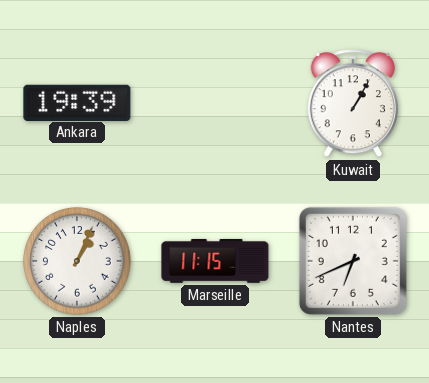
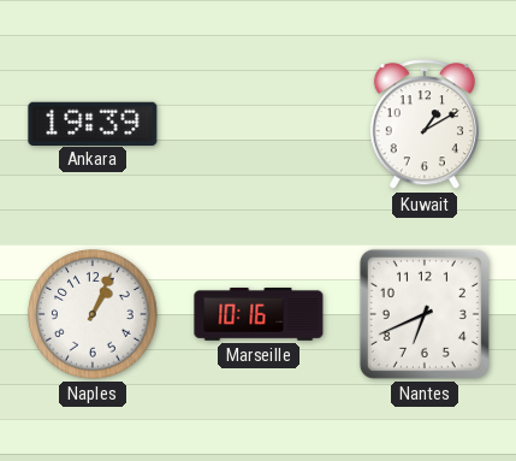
Kuwait: 1:05 -> 1:10
Marseille: 11:15 -> 10:16
